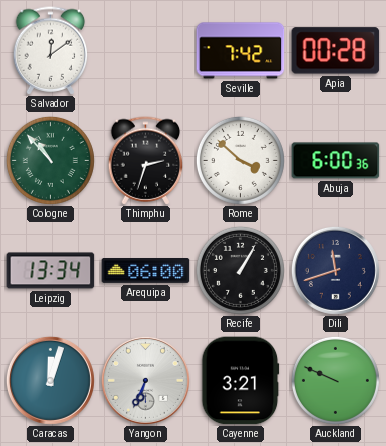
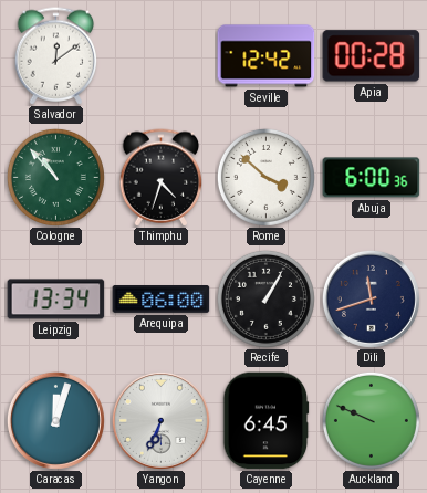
Seville: 7:42 -> 12:42
Thimphu: 2:33 -> 4:33
Cayenne: 3:21 -> 6:45
